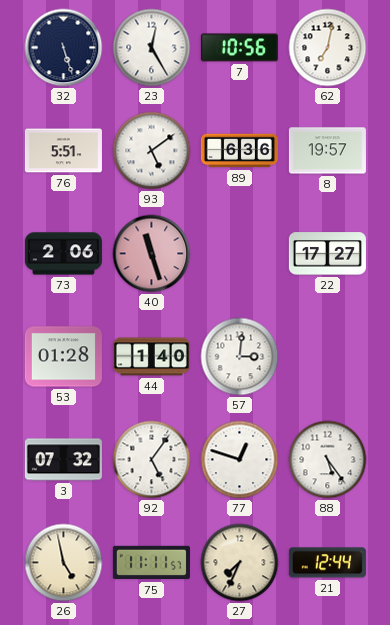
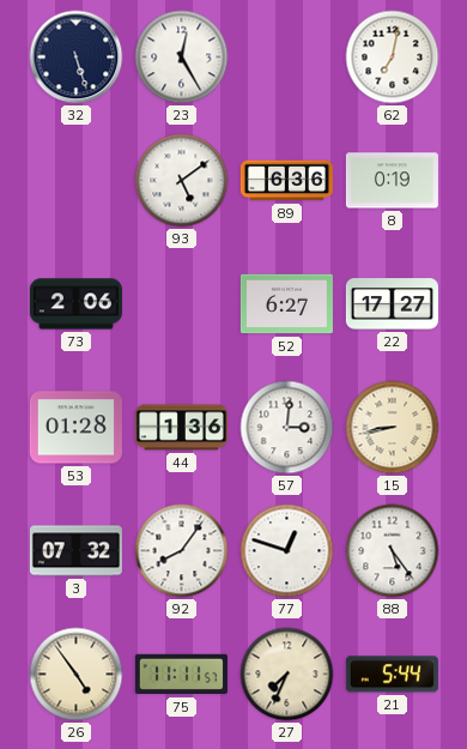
7: 10:56 -> none
76: 5:51 -> none
8: 19:57 -> 0:19
40: 11:27 -> none
52: none -> 6:27
44: 1:40 -> 1:36
15: none -> 8:43
92: 5:06 -> 8:06
26: 4:58 -> 4:54
21: 12:44 -> 5:44
